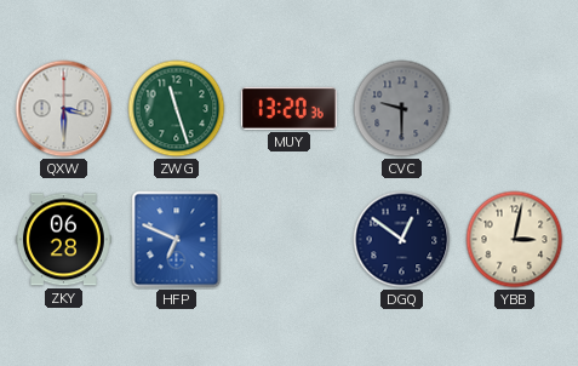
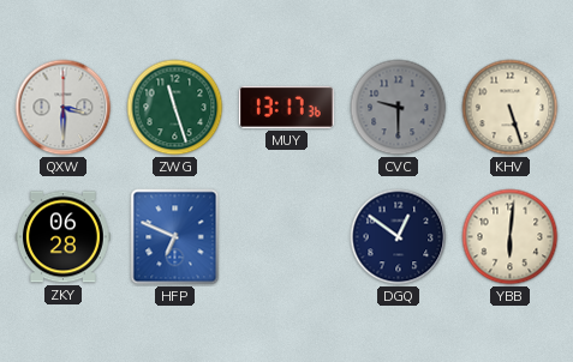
MUY: 13:20 -> 13:17
KHV: none -> 5:27
YBB: 3:02 -> 6:01
